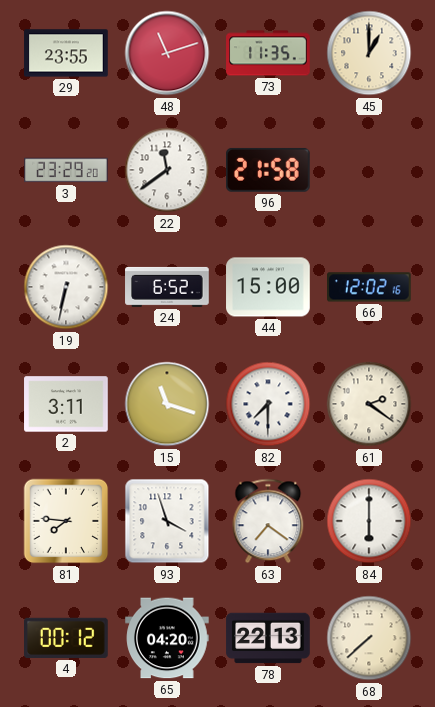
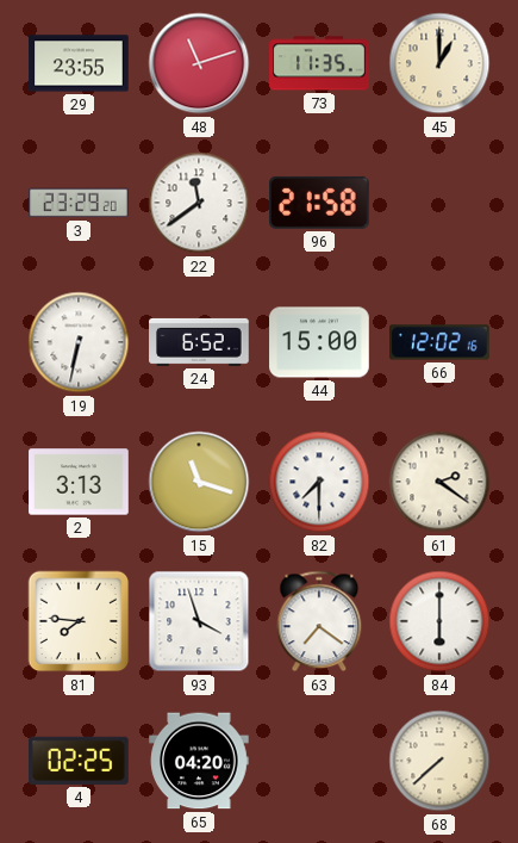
2: 3:11 -> 3:13
4: 00:12 -> 02:25
78: 22:13 -> none
